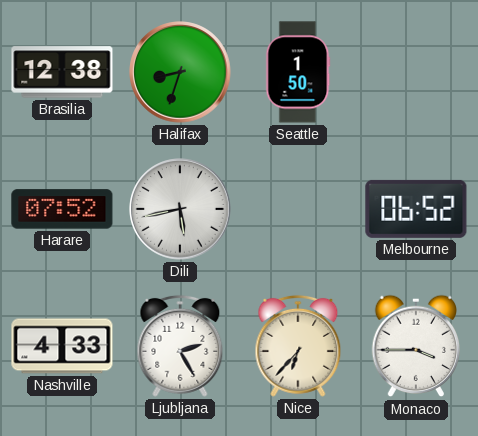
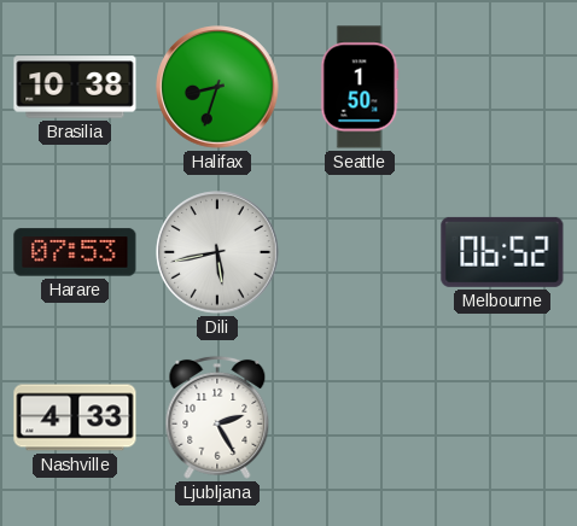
Brasilia: 12:38 -> 10:38
Harare: 07:52 -> 07:53
Nice: 6:37 -> none
Monaco: 3:45 -> none
